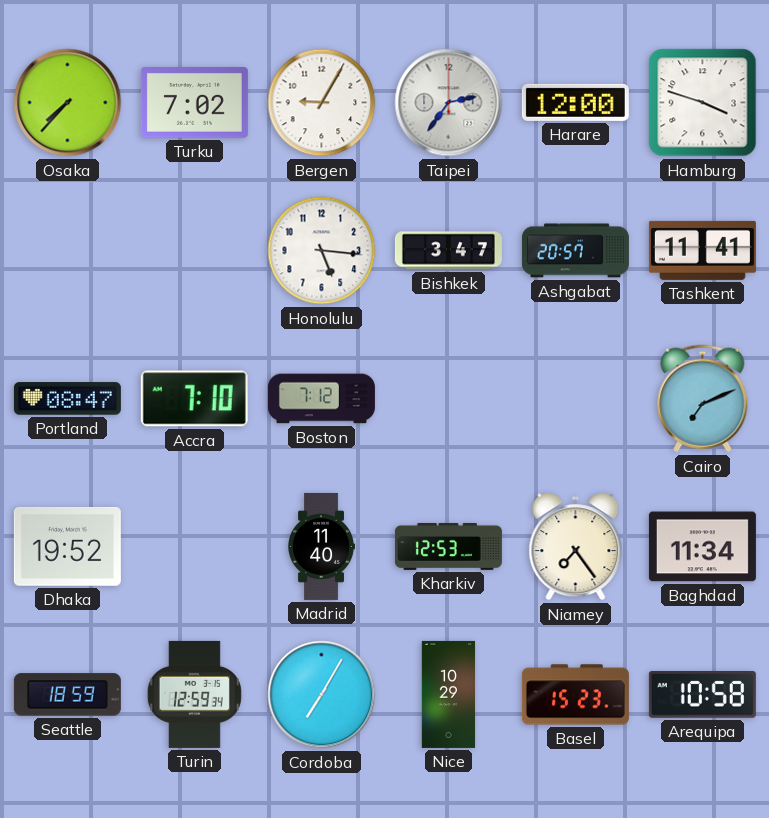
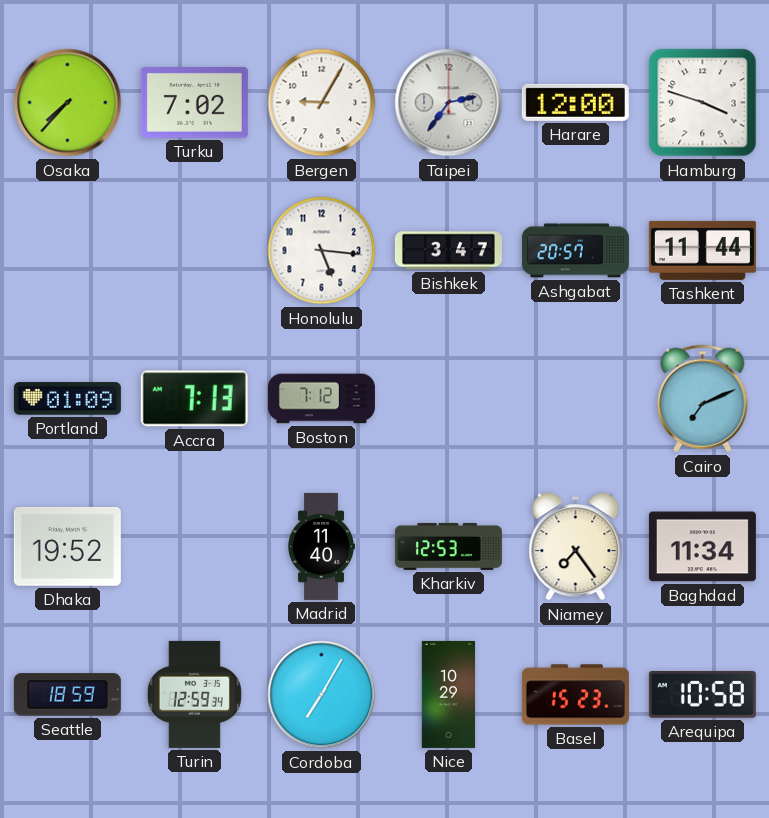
Tashkent: 11:41 -> 11:44
Portland: 08:47 -> 01:09
Accra: 7:10 -> 7:13
